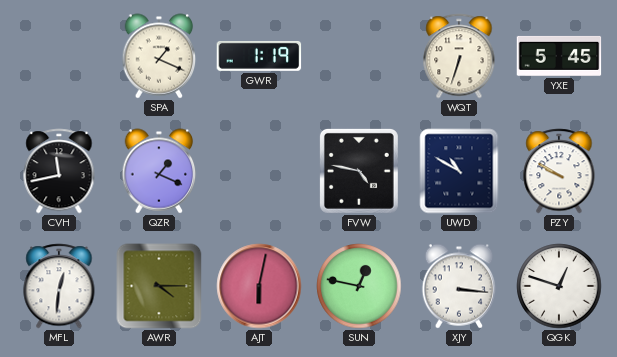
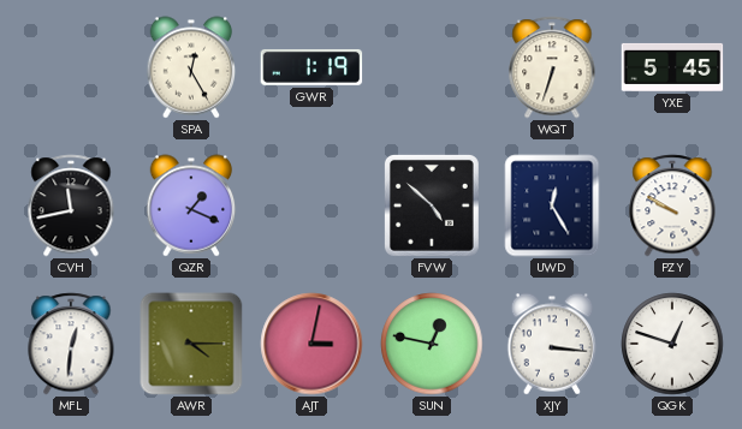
SPA: 1:19 -> 12:25
FVW: 4:47 -> 4:52
UWD: 10:50 -> 12:25
AJT: 6:02 -> 3:02
